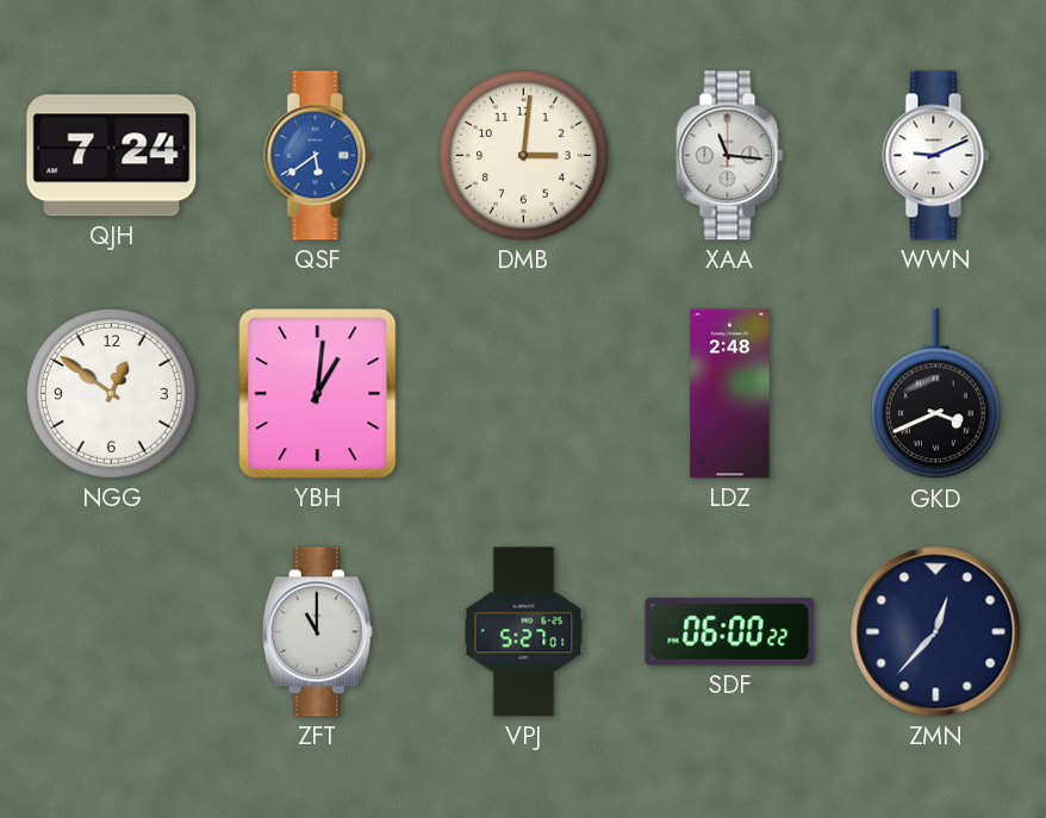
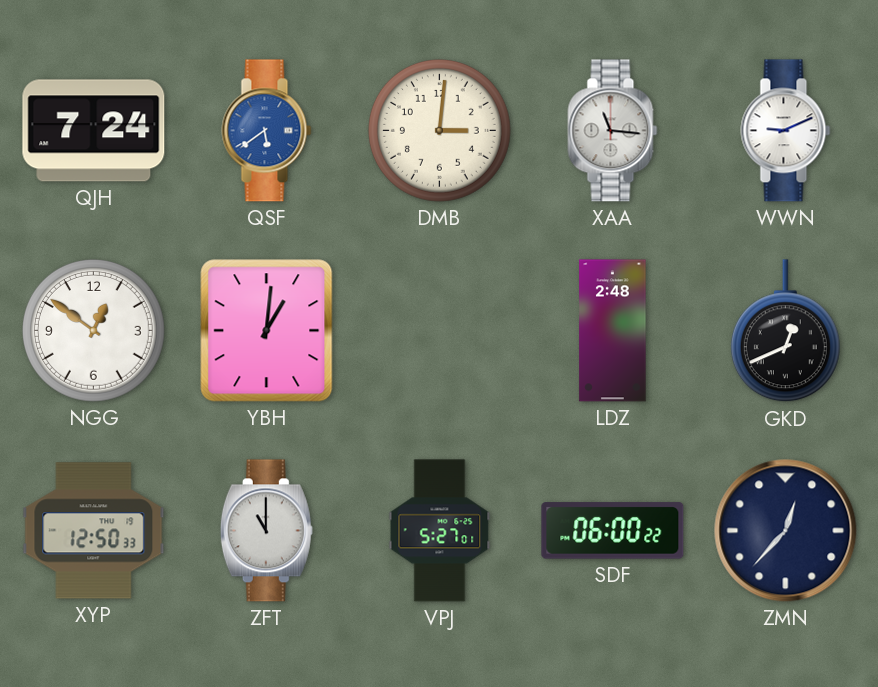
GKD: 3:41 -> 12:41
XYP: none -> 12:50
